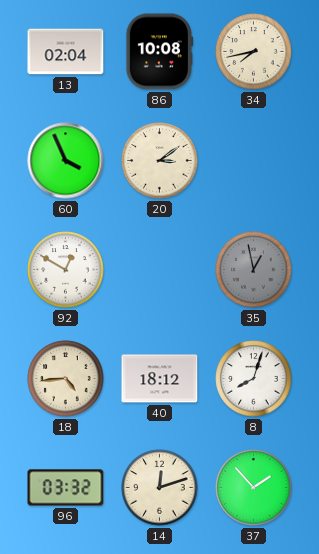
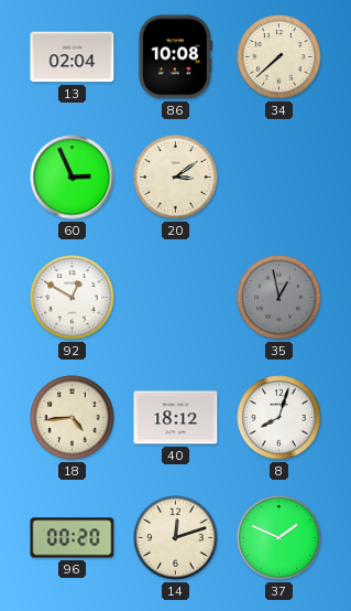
34: 7:43 -> 7:38
60: 3:56 -> 2:56
96: 03:32 -> 00:20
37: 1:53 -> 1:49
